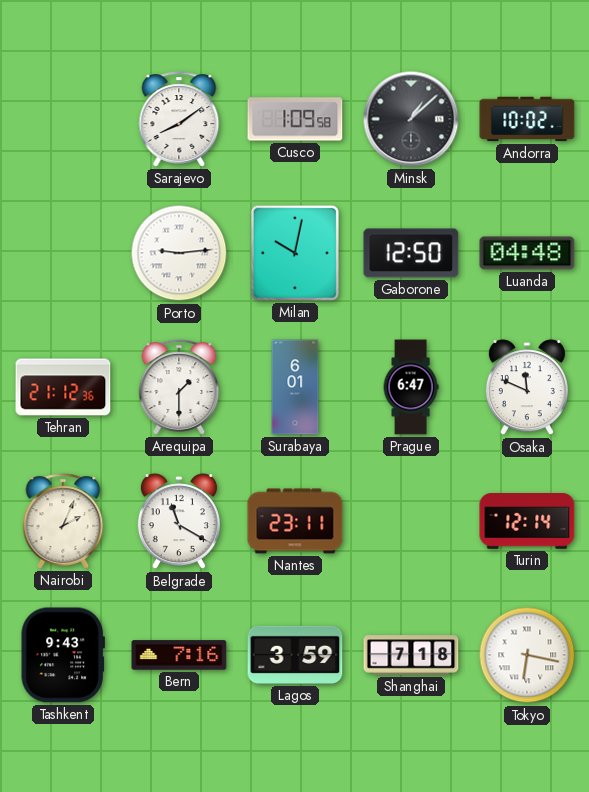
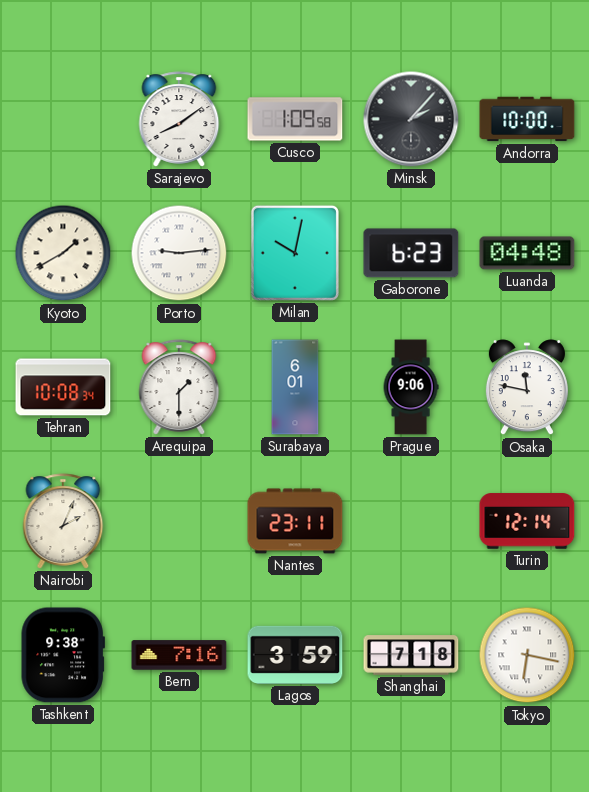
Minsk: 1:08 -> 2:07
Andorra: 10:02 -> 10:00
Kyoto: none -> 1:40
Gaborone: 12:50 -> 6:23
Tehran: 21:12 -> 10:08
Prague: 6:47 -> 9:06
Osaka: 11:49 -> 11:47
Belgrade: 11:20 -> none
Tashkent: 9:43 -> 9:38
